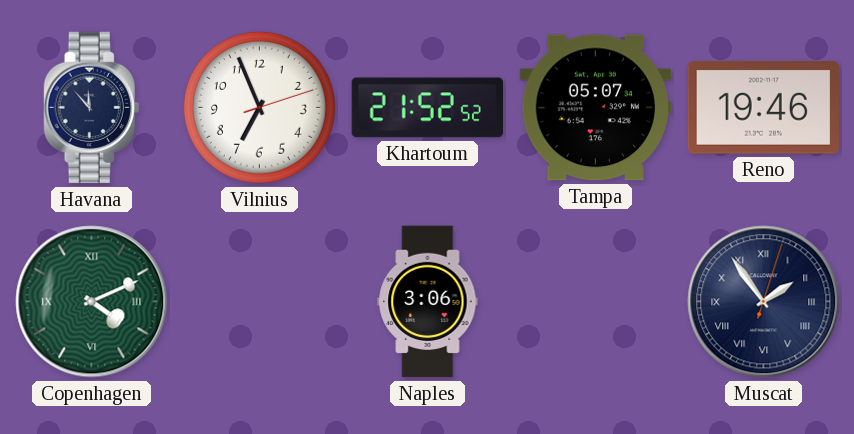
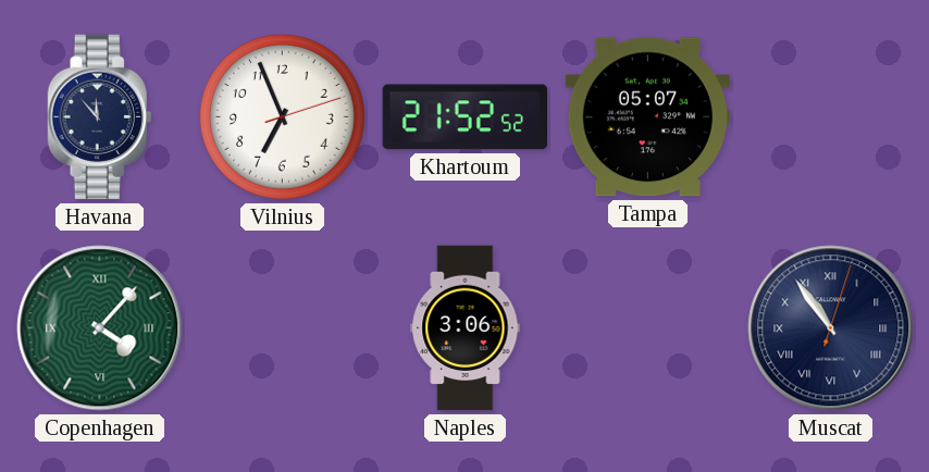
Reno: 19:46 -> none
Copenhagen: 4:11 -> 4:07
Muscat: 1:54 -> 10:54
